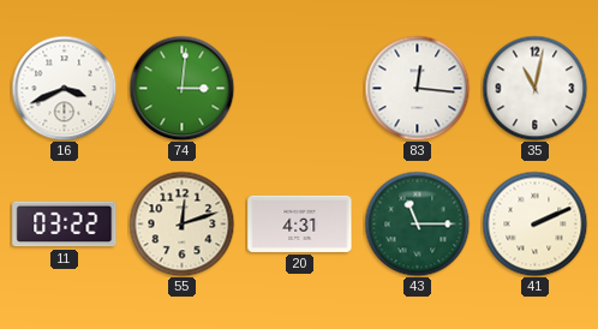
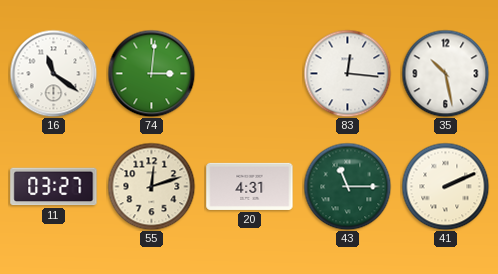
16: 3:41 -> 11:21
35: 11:02 -> 10:28
11: 03:22 -> 03:27
